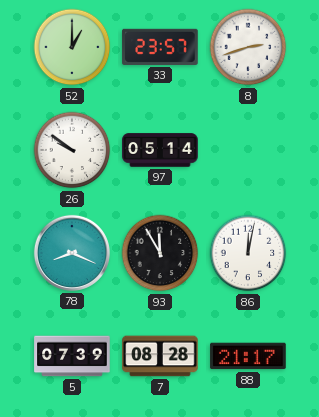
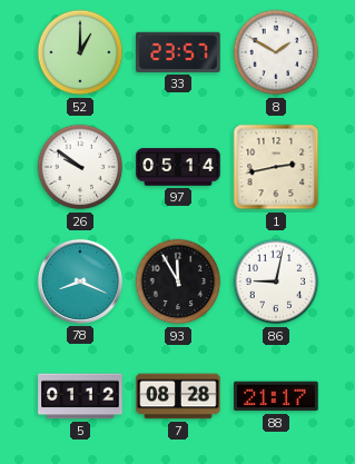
8: 2:42 -> 1:50
1: none -> 2:43
86: 12:02 -> 9:02
5: 07:39 -> 01:12
